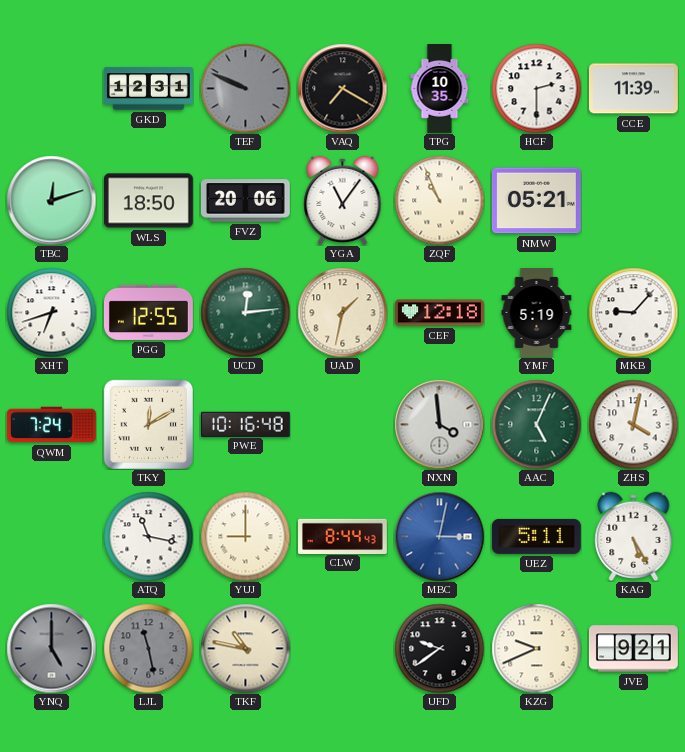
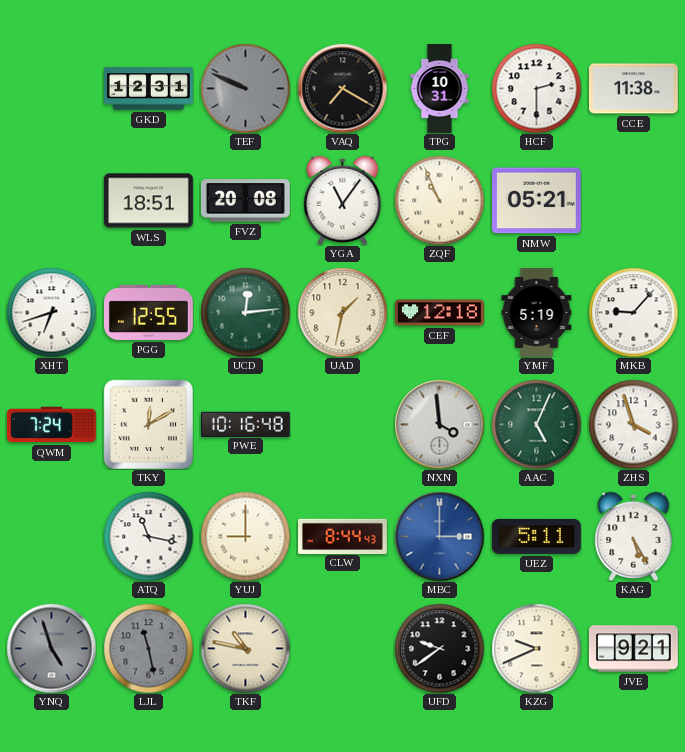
TPG: 10:35 -> 10:31
CCE: 11:39 -> 11:38
TBC: 12:12 -> none
WLS: 18:50 -> 18:51
FVZ: 20:06 -> 20:08
ZHS: 4:02 -> 3:57
MBC: 3:02 -> 3:00
YNQ: 5:00 -> 4:57
